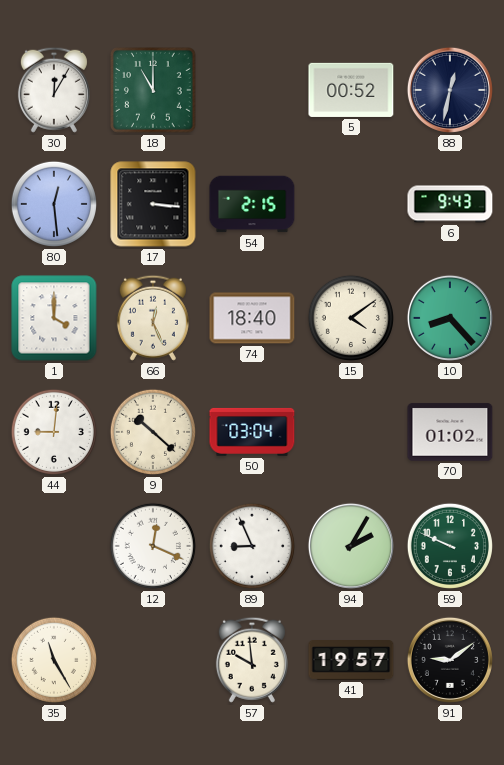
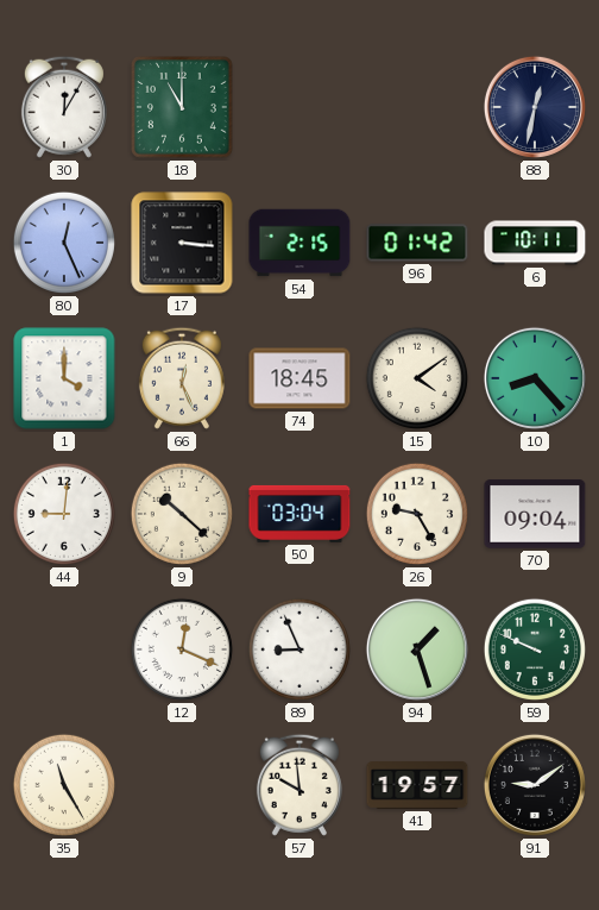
5: 00:52 -> none
80: 12:29 -> 12:26
96: none -> 01:42
6: 9:43 -> 10:11
74: 18:40 -> 18:45
26: none -> 9:25
70: 01:02 -> 09:04
94: 2:05 -> 1:27
